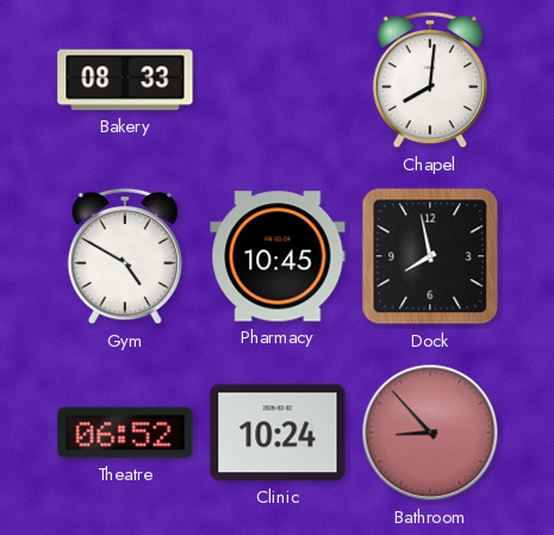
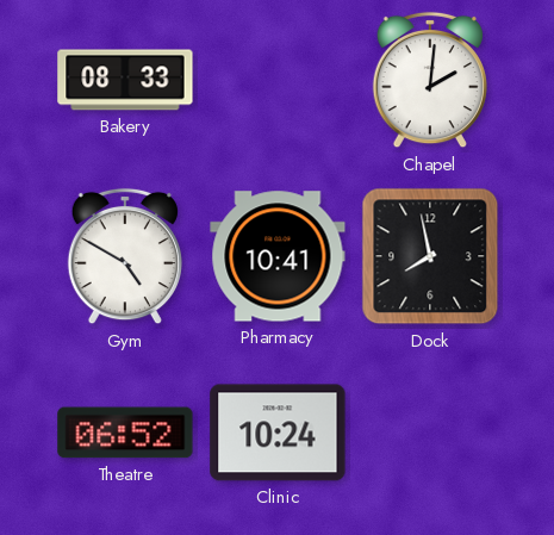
Chapel: 8:01 -> 2:01
Pharmacy: 10:45 -> 10:41
Bathroom: 8:53 -> none
